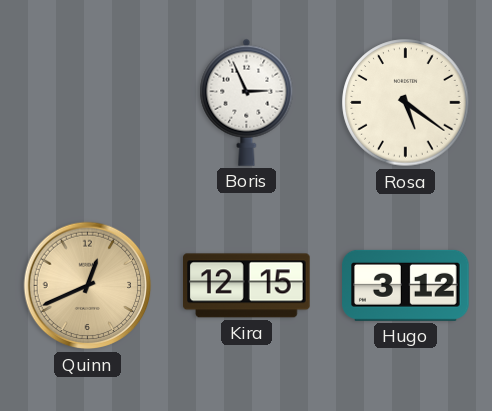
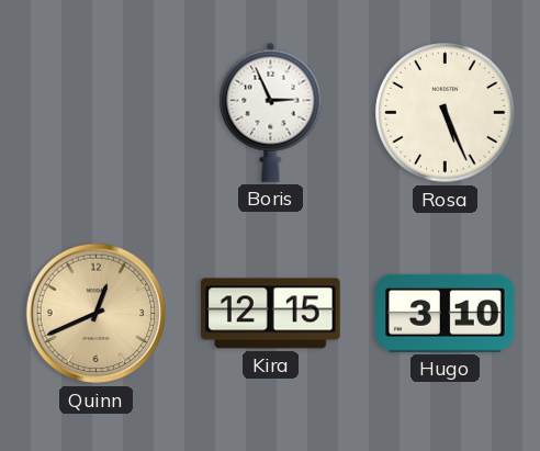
Rosa: 5:21 -> 5:26
Hugo: 3:12 -> 3:10
